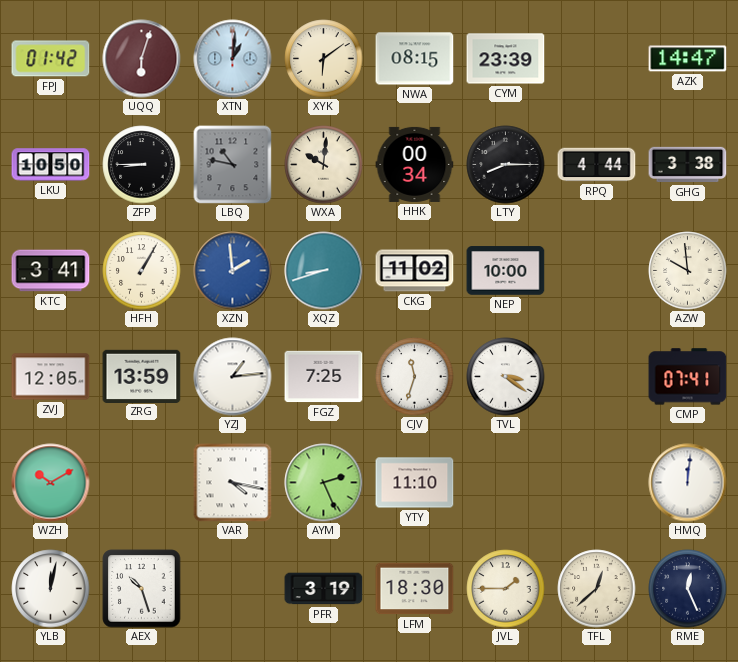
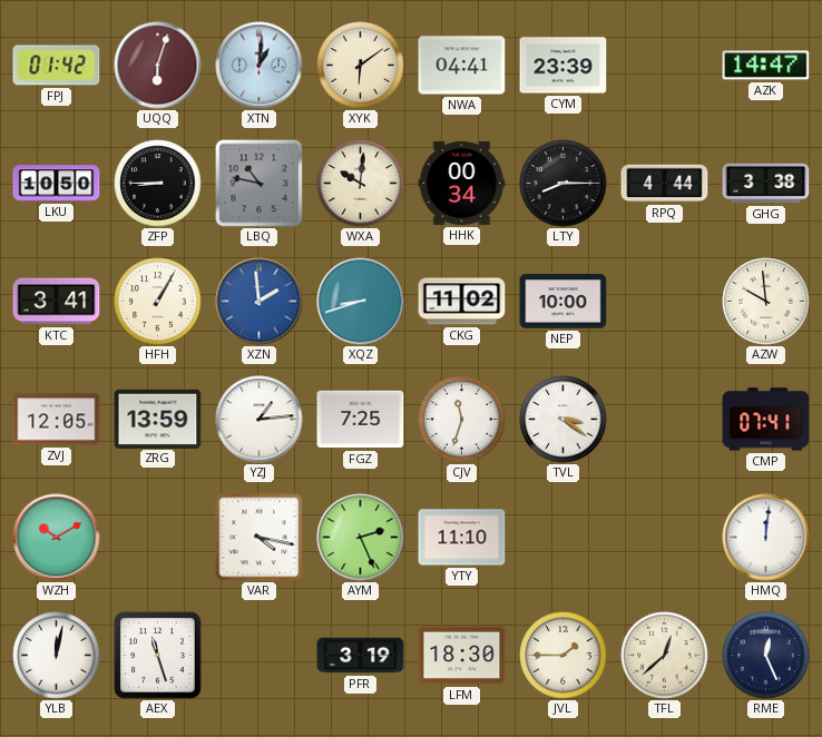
NWA: 08:15 -> 04:41
AEX: 10:27 -> 11:27
